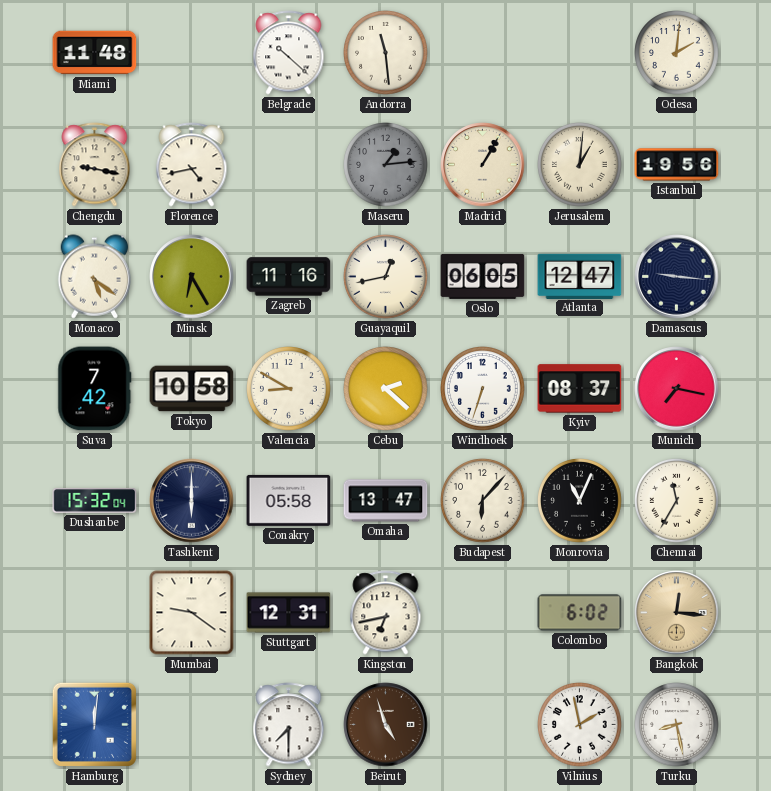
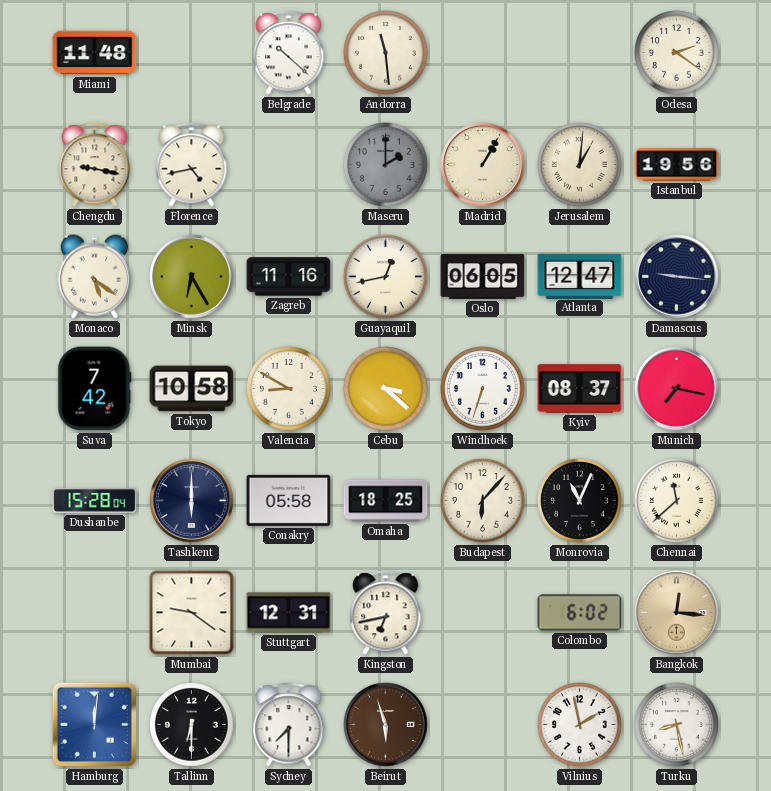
Odesa: 2:01 -> 2:21
Maseru: 1:14 -> 2:00
Cebu: 2:22 -> 3:22
Dushanbe: 15:32 -> 15:28
Omaha: 13:47 -> 18:25
Chennai: 11:35 -> 11:38
Tallinn: none -> 6:30
Beirut: 4:57 -> 5:57
